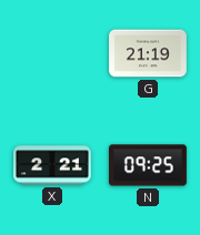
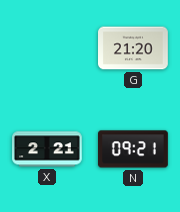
G: 21:19 -> 21:20
N: 09:25 -> 09:21
